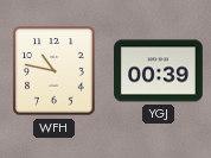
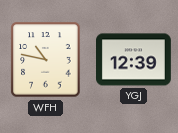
YGJ: 00:39 -> 12:39
